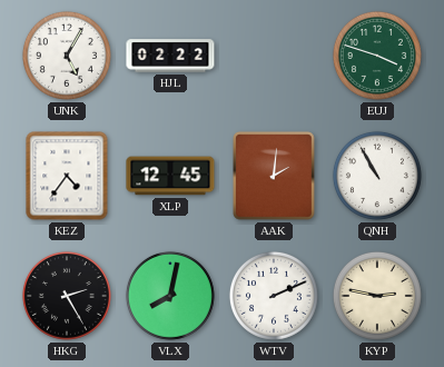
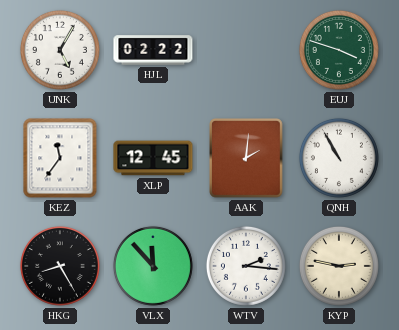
KEZ: 4:36 -> 11:36
HKG: 2:25 -> 8:25
VLX: 8:02 -> 11:53
WTV: 2:11 -> 2:16
